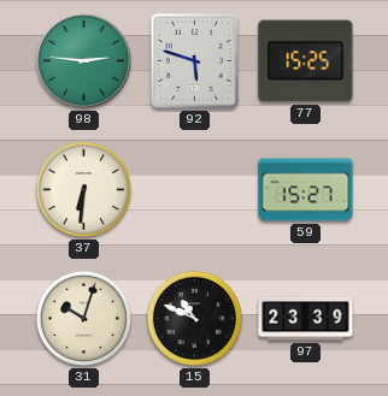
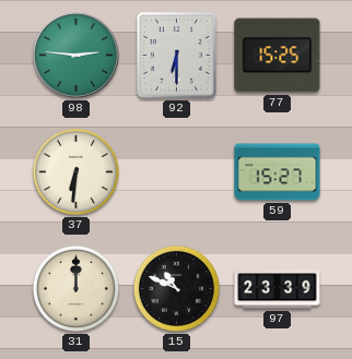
92: 5:48 -> 6:30
31: 10:03 -> 12:00
